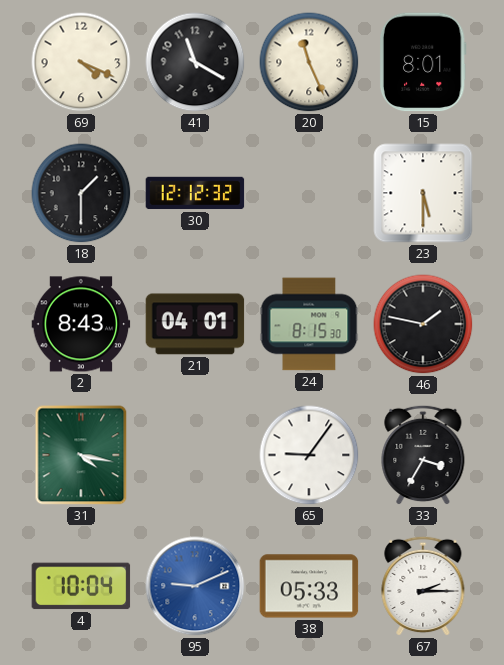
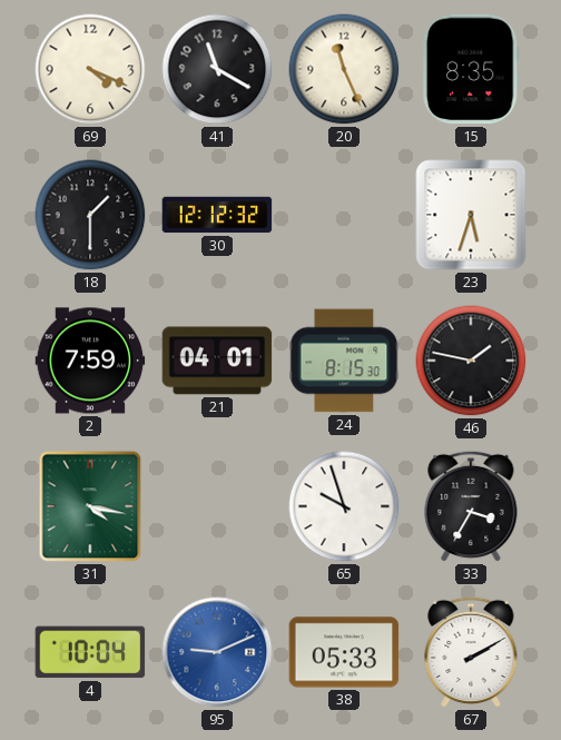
15: 8:01 -> 8:35
23: 5:30 -> 5:33
2: 8:43 -> 7:59
65: 9:06 -> 9:57
67: 2:15 -> 2:10
